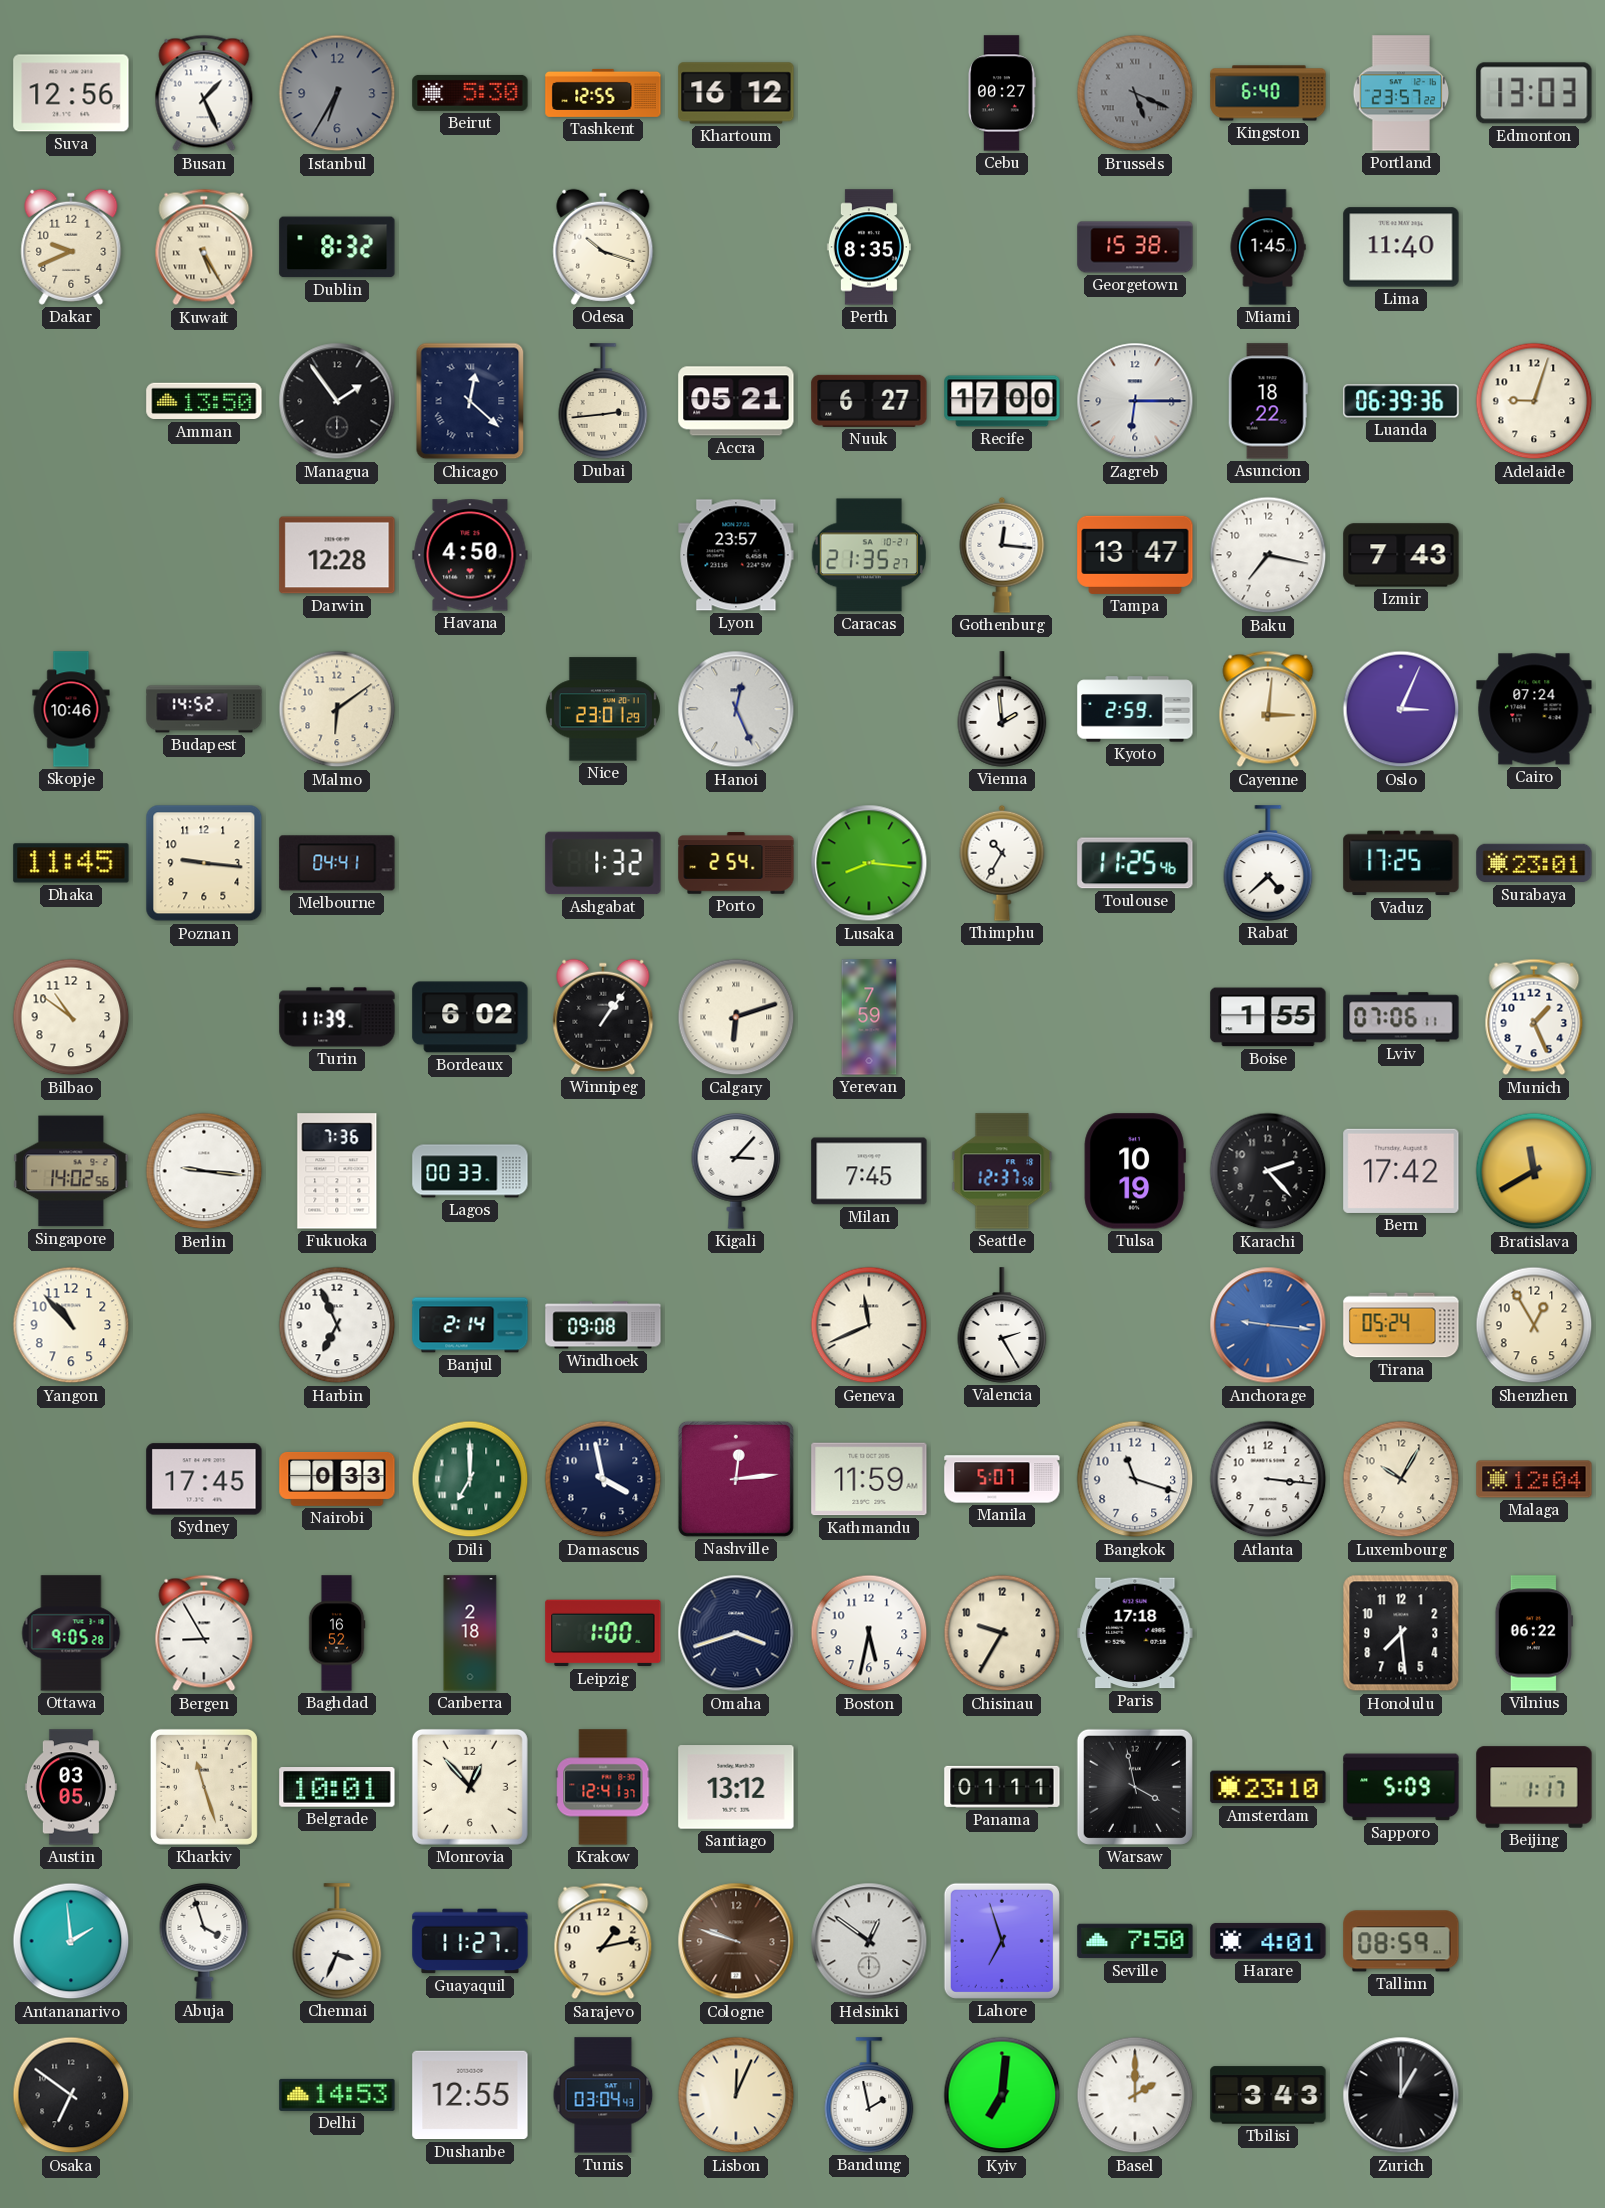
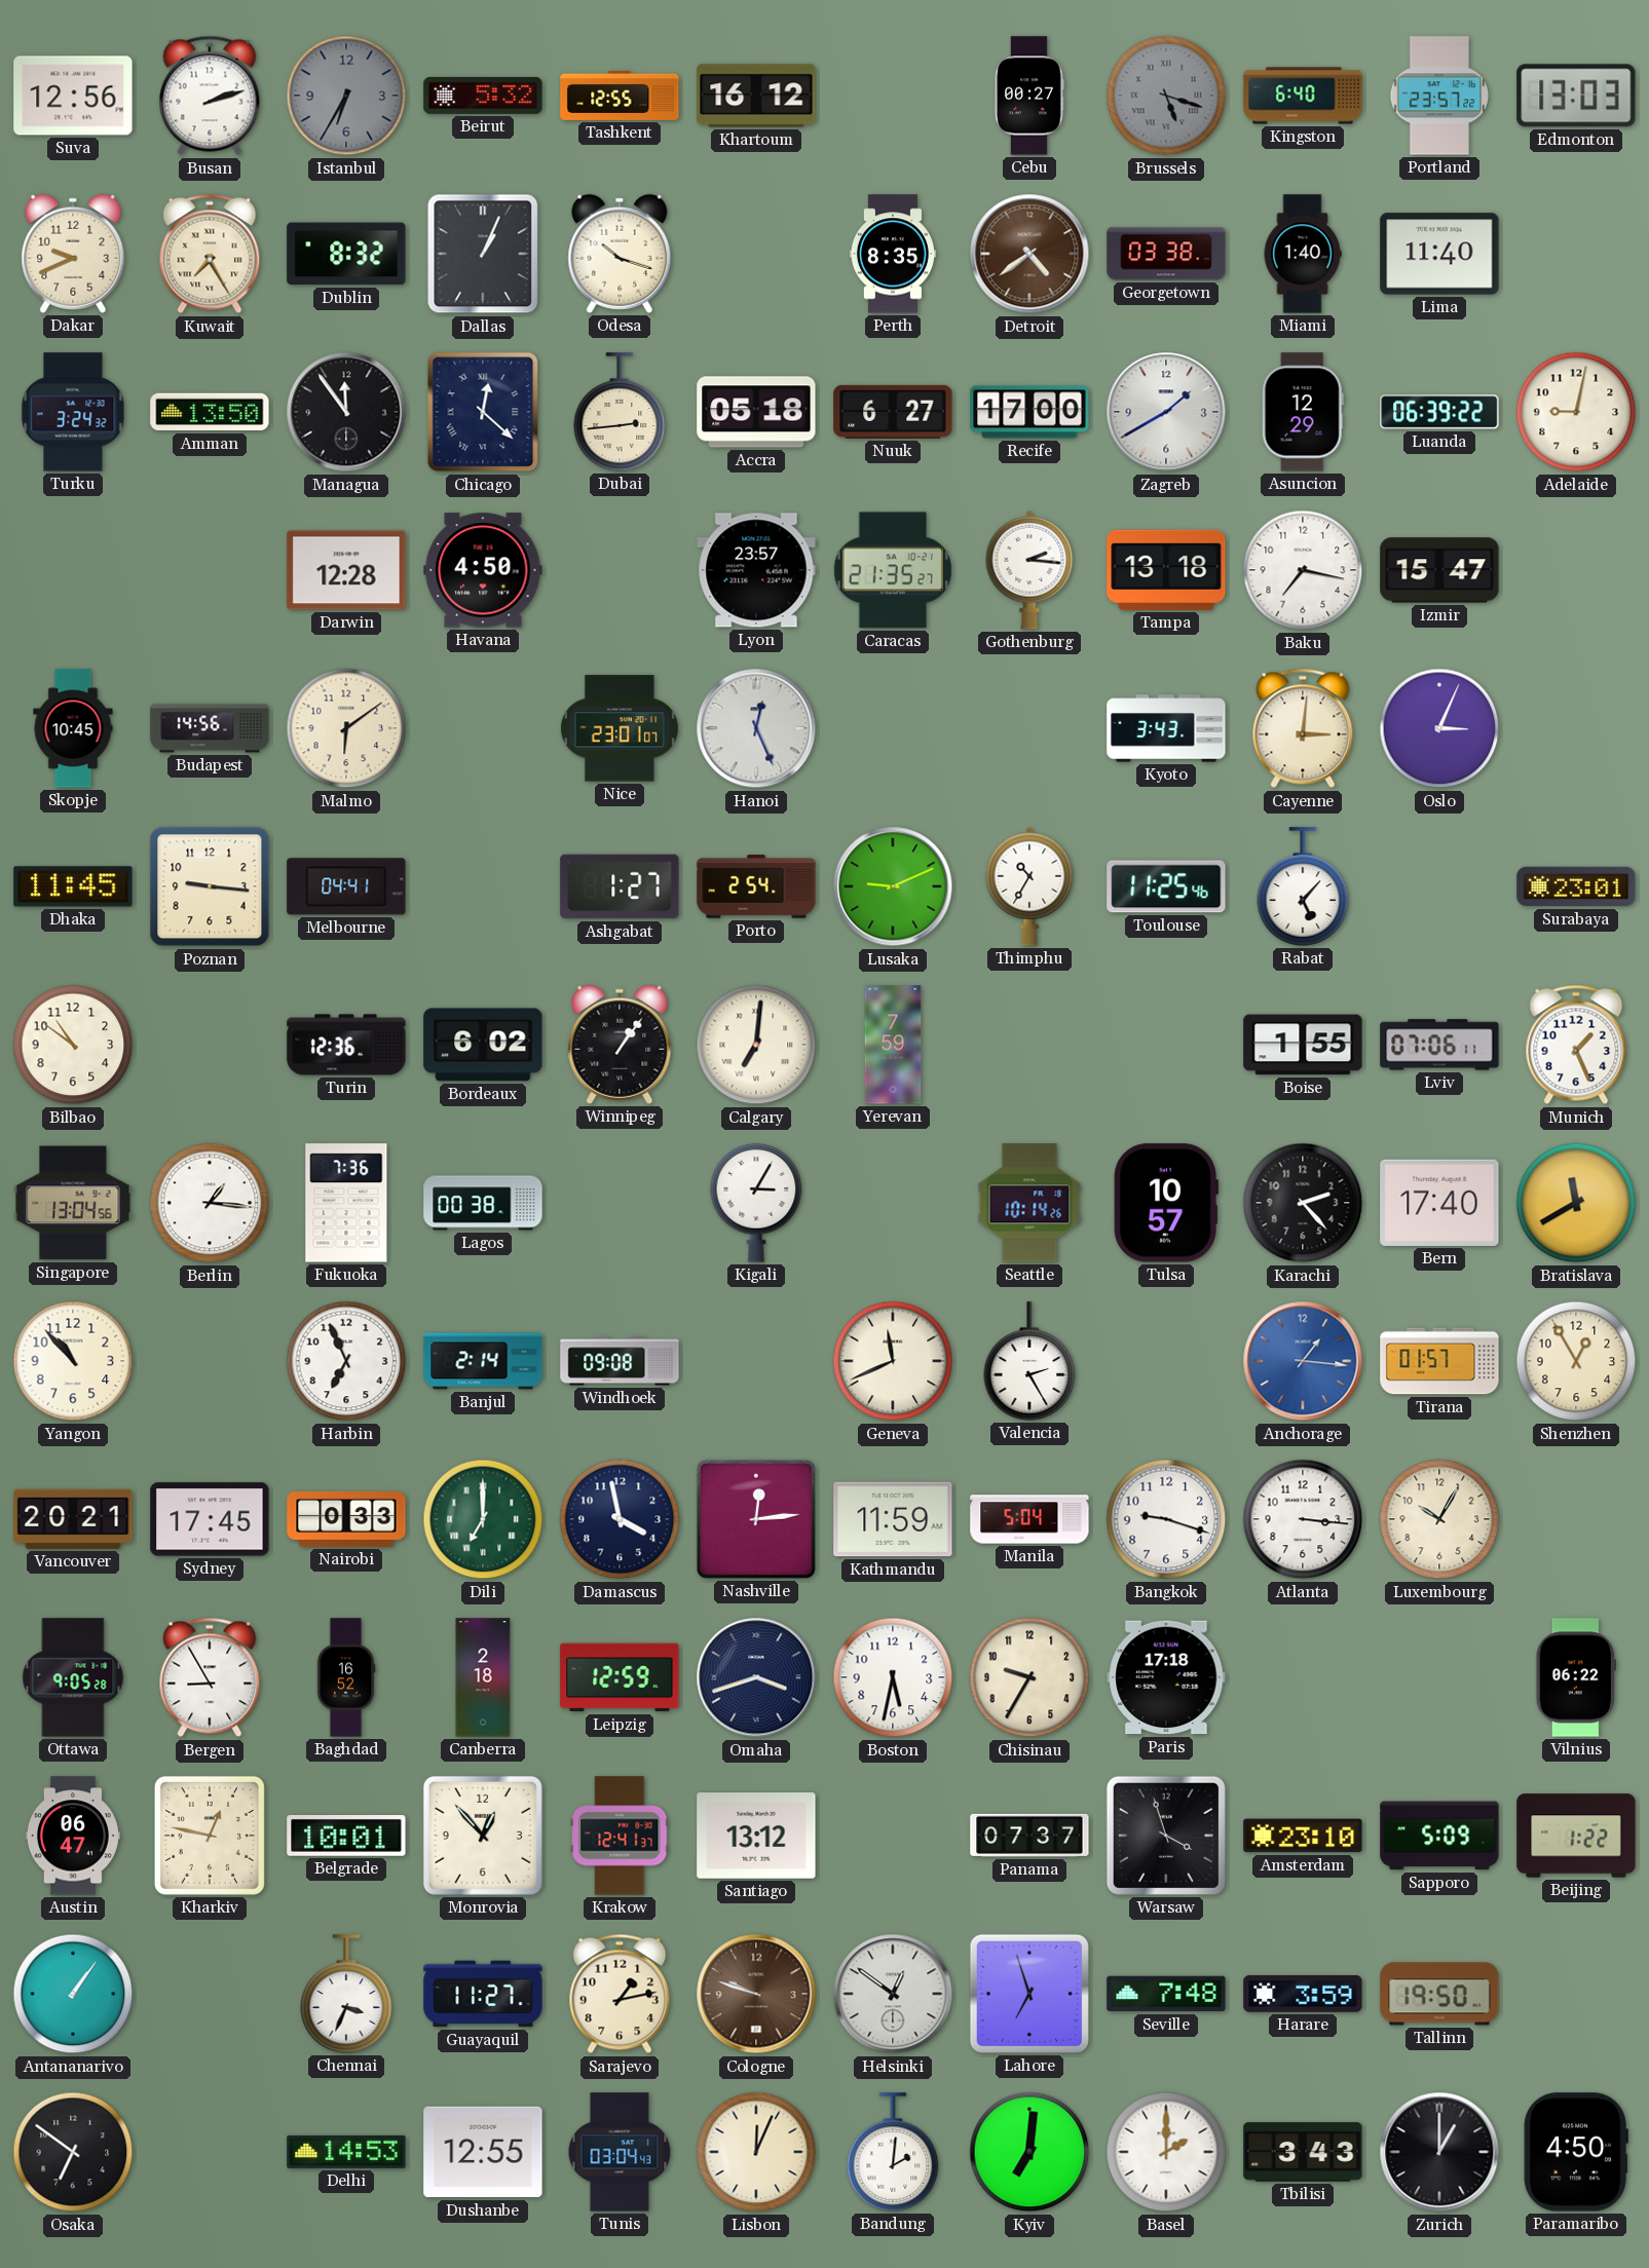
Busan: 1:26 -> 2:12
Beirut: 5:30 -> 5:32
Brussels: 5:19 -> 5:18
Kuwait: 5:25 -> 7:25
Dallas: none -> 1:04
Detroit: none -> 4:39
Georgetown: 15:38 -> 03:38
Miami: 1:45 -> 1:40
Turku: none -> 3:24
Managua: 1:54 -> 11:54
Accra: 05:21 -> 05:18
Zagreb: 6:15 -> 1:40
Asuncion: 18:22 -> 12:29
Luanda: 06:39:36 -> 06:39:22
Adelaide: 9:03 -> 9:02
Gothenburg: 12:16 -> 2:16
Tampa: 13:47 -> 13:18
Izmir: 7:43 -> 15:47
Skopje: 10:46 -> 10:45
Budapest: 14:52 -> 14:56
Nice: 23:01:29 -> 23:01:07
Vienna: 1:59 -> none
Kyoto: 2:59 -> 3:43
Cairo: 07:24 -> none
Ashgabat: 1:32 -> 1:27
Lusaka: 8:16 -> 9:11
Rabat: 4:38 -> 5:07
Vaduz: 17:25 -> none
Turin: 11:39 -> 12:36
Calgary: 6:12 -> 7:01
Singapore: 14:02 -> 13:04
Berlin: 9:16 -> 1:16
Lagos: 00:33 -> 00:38
Kigali: 3:07 -> 3:05
Milan: 7:45 -> none
Seattle: 12:37 -> 10:14
Tulsa: 10:19 -> 10:57
Bern: 17:42 -> 17:40
Anchorage: 9:16 -> 1:16
Tirana: 05:24 -> 01:57
Vancouver: none -> 20:21
Manila: 5:07 -> 5:04
Bangkok: 11:18 -> 9:18
Malaga: 12:04 -> none
Leipzig: 1:00 -> 12:59
Honolulu: 7:29 -> none
Austin: 03:05 -> 06:47
Kharkiv: 11:27 -> 12:47
Panama: 01:11 -> 07:37
Warsaw: 3:58 -> 3:57
Beijing: 1:17 -> 1:22
Antananarivo: 1:59 -> 1:06
Abuja: 3:57 -> none
Seville: 7:50 -> 7:48
Harare: 4:01 -> 3:59
Tallinn: 08:59 -> 19:50
Bandung: 1:58 -> 2:01
Paramaribo: none -> 4:50
